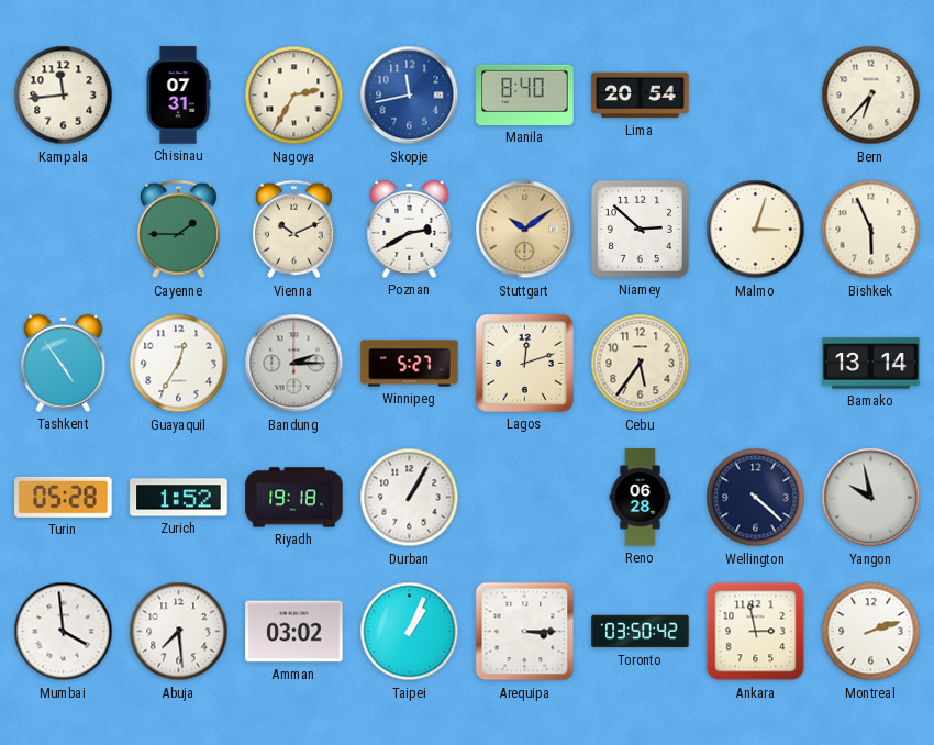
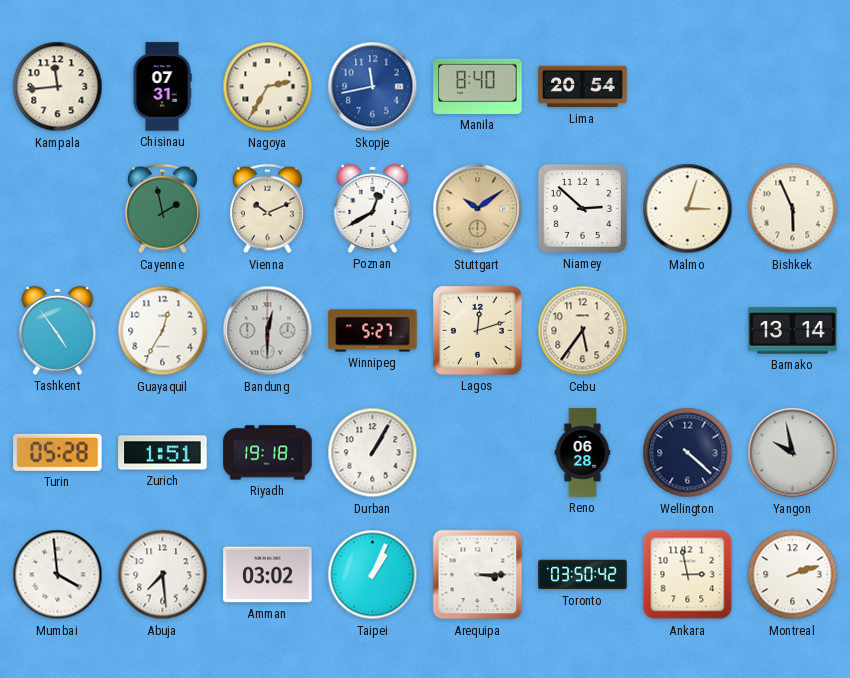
Bern: 6:37 -> none
Cayenne: 1:45 -> 1:58
Poznan: 2:40 -> 12:40
Bandung: 2:15 -> 12:30
Zurich: 1:52 -> 1:51
